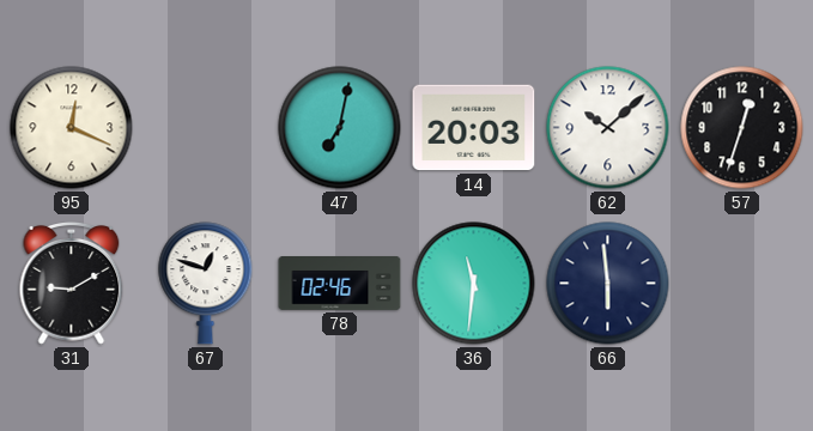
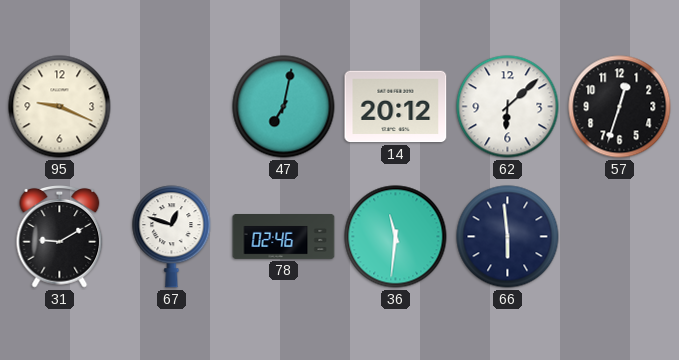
95: 12:19 -> 9:19
14: 20:03 -> 20:12
62: 10:08 -> 6:08
